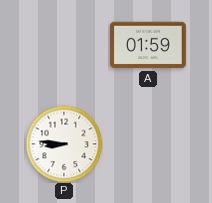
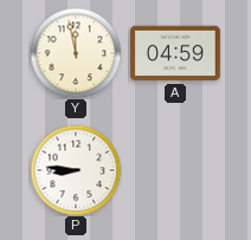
Y: none -> 11:58
A: 01:59 -> 04:59
